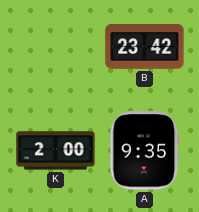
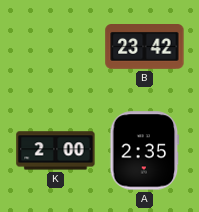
A: 9:35 -> 2:35
